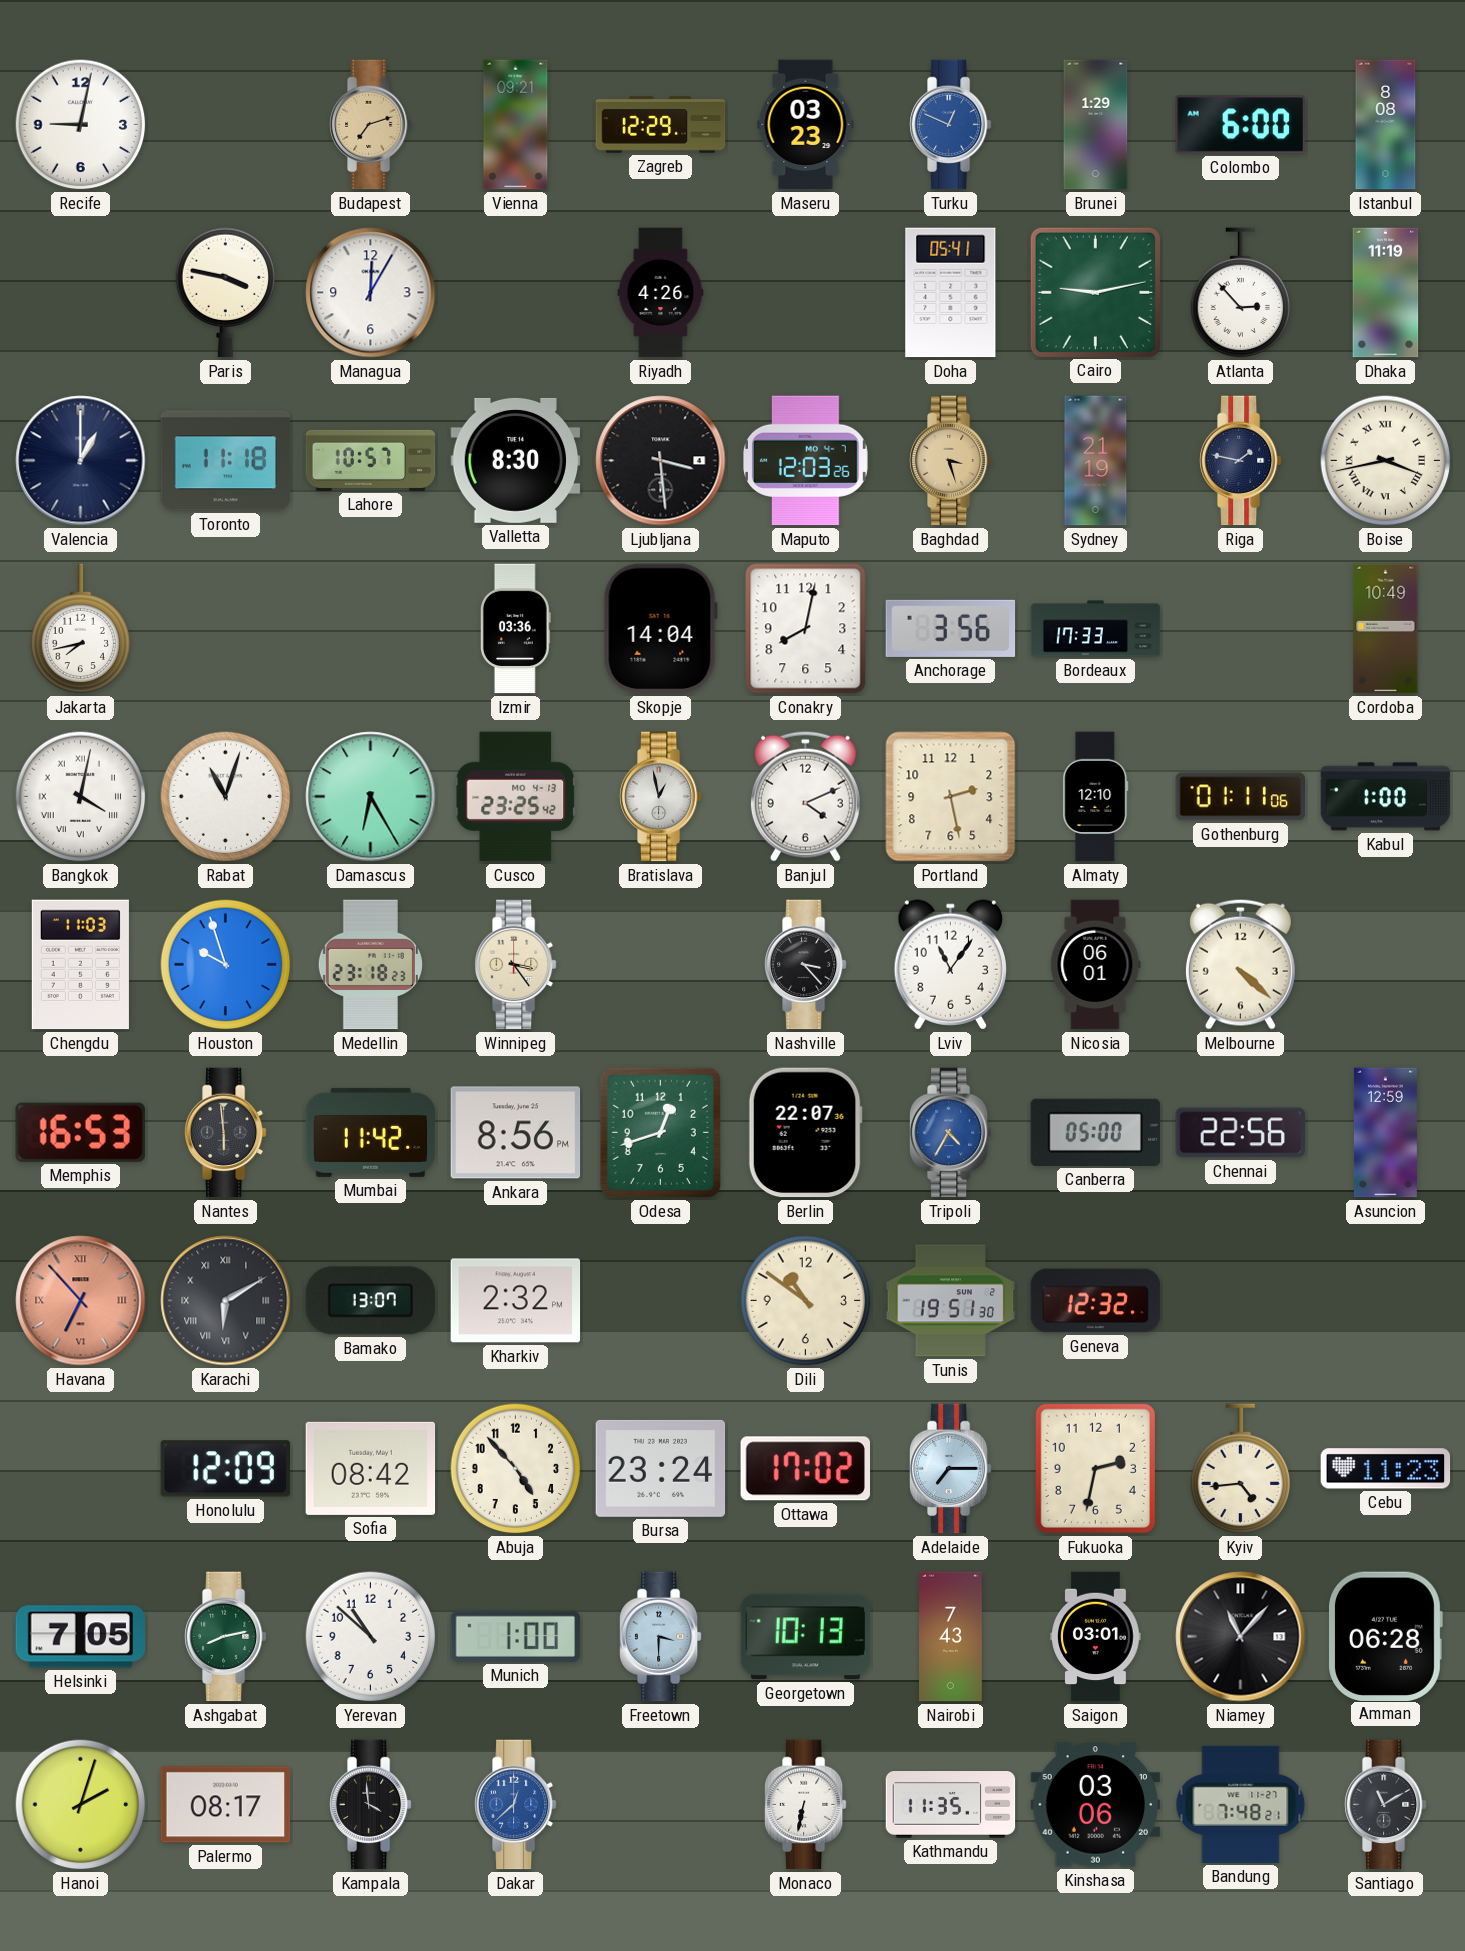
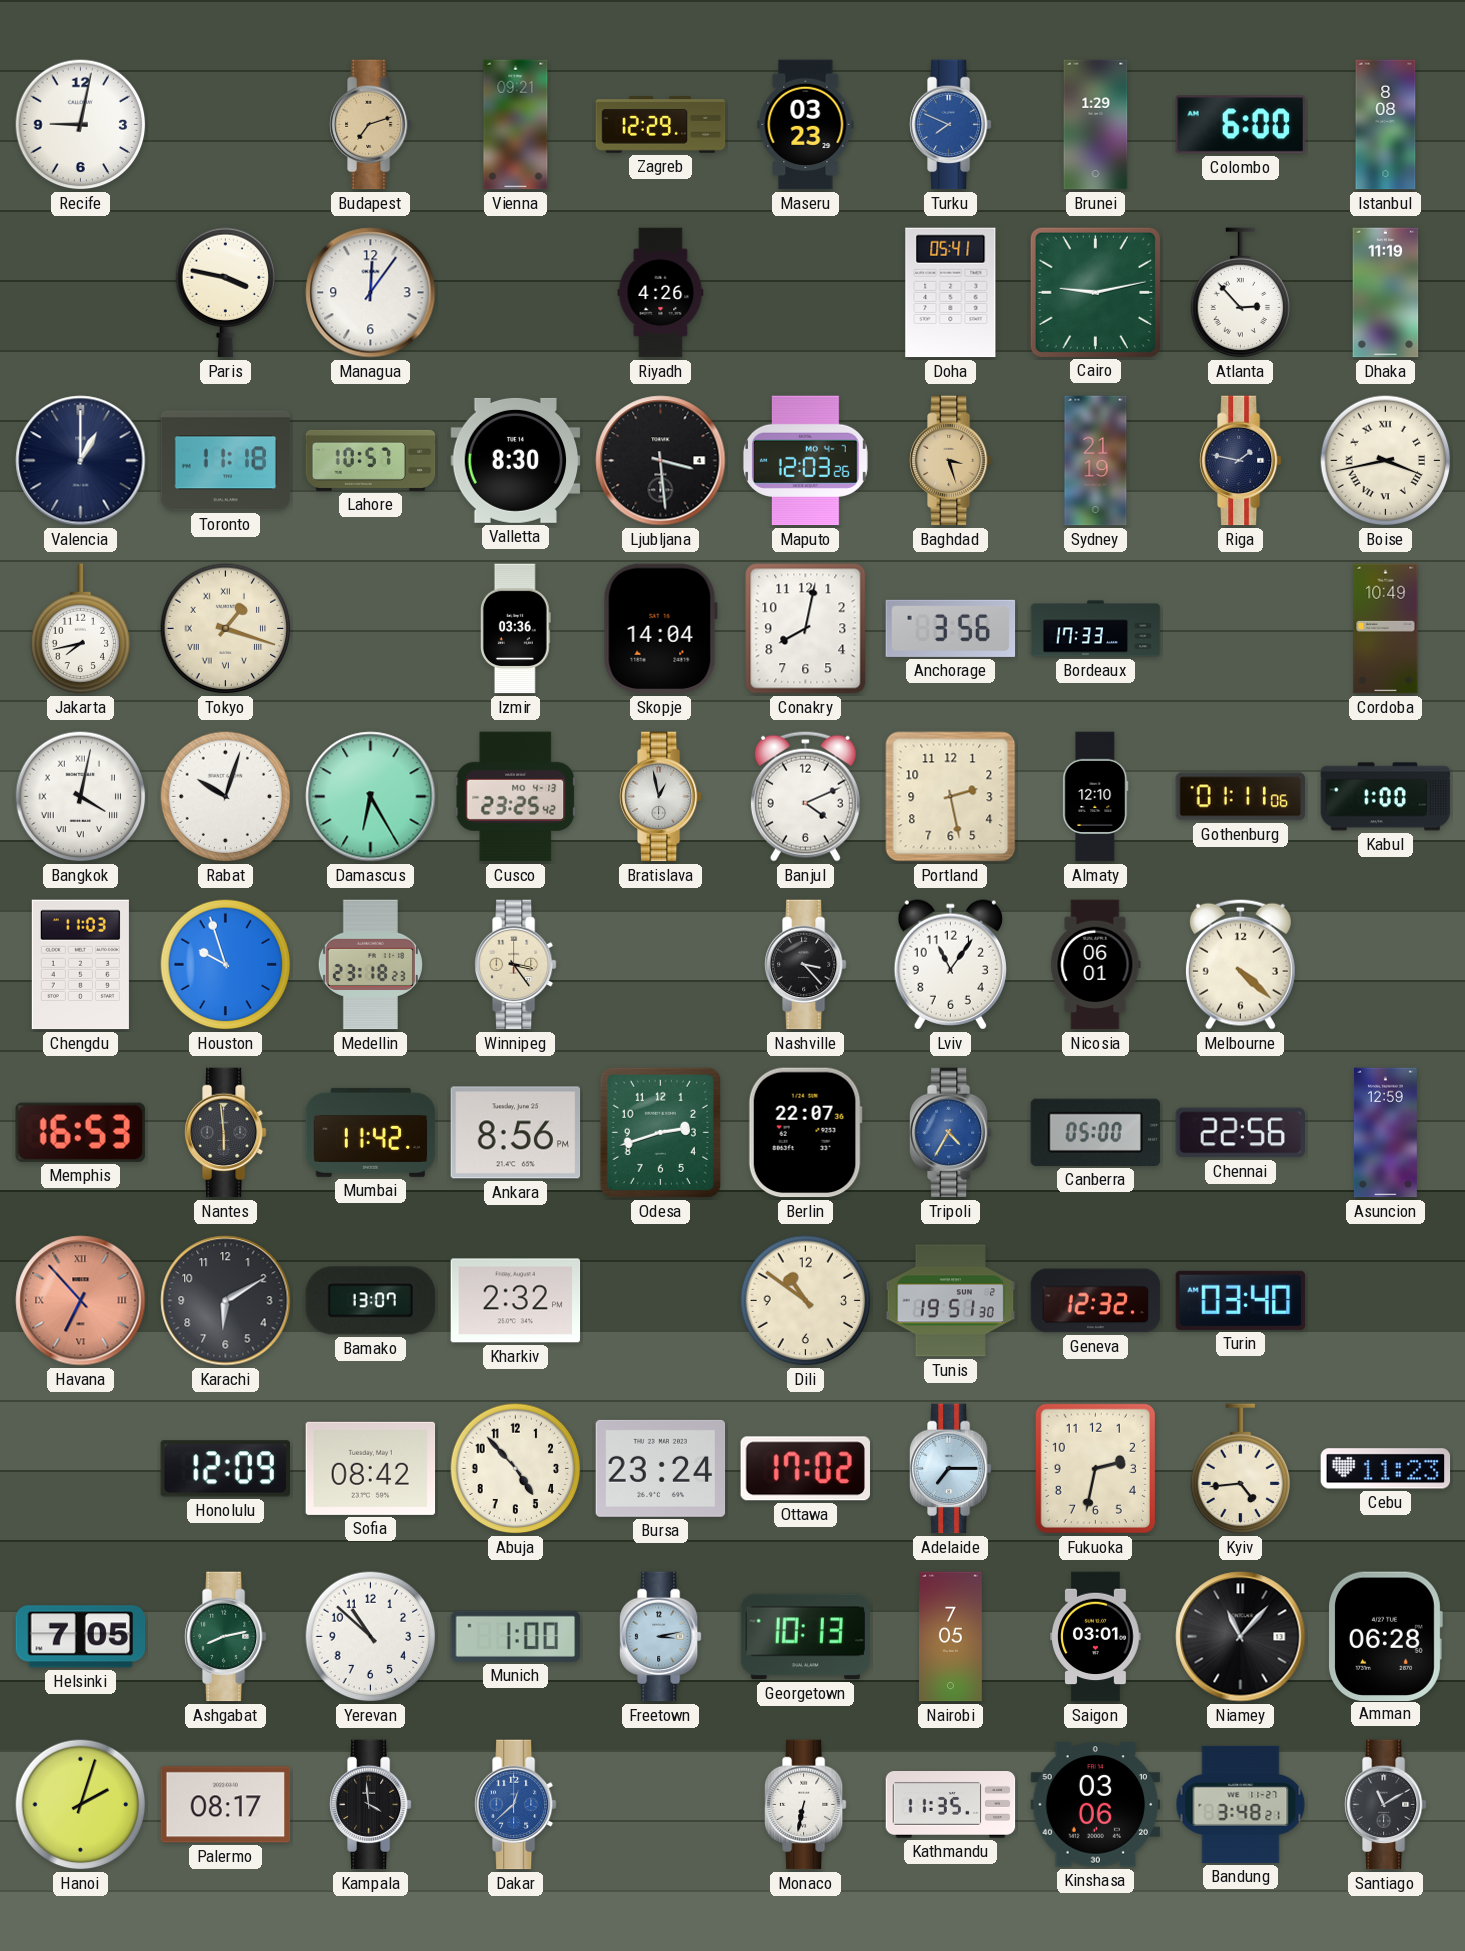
Turku: 12:49 -> 7:49
Managua: 12:05 -> 12:06
Tokyo: none -> 1:18
Rabat: 11:03 -> 10:03
Odesa: 12:42 -> 2:42
Karachi numerals: Roman -> Arabic
Turin: none -> 03:40
Freetown: 3:30 -> 3:13
Nairobi: 7:43 -> 7:05
Bandung: 7:48 -> 3:48
